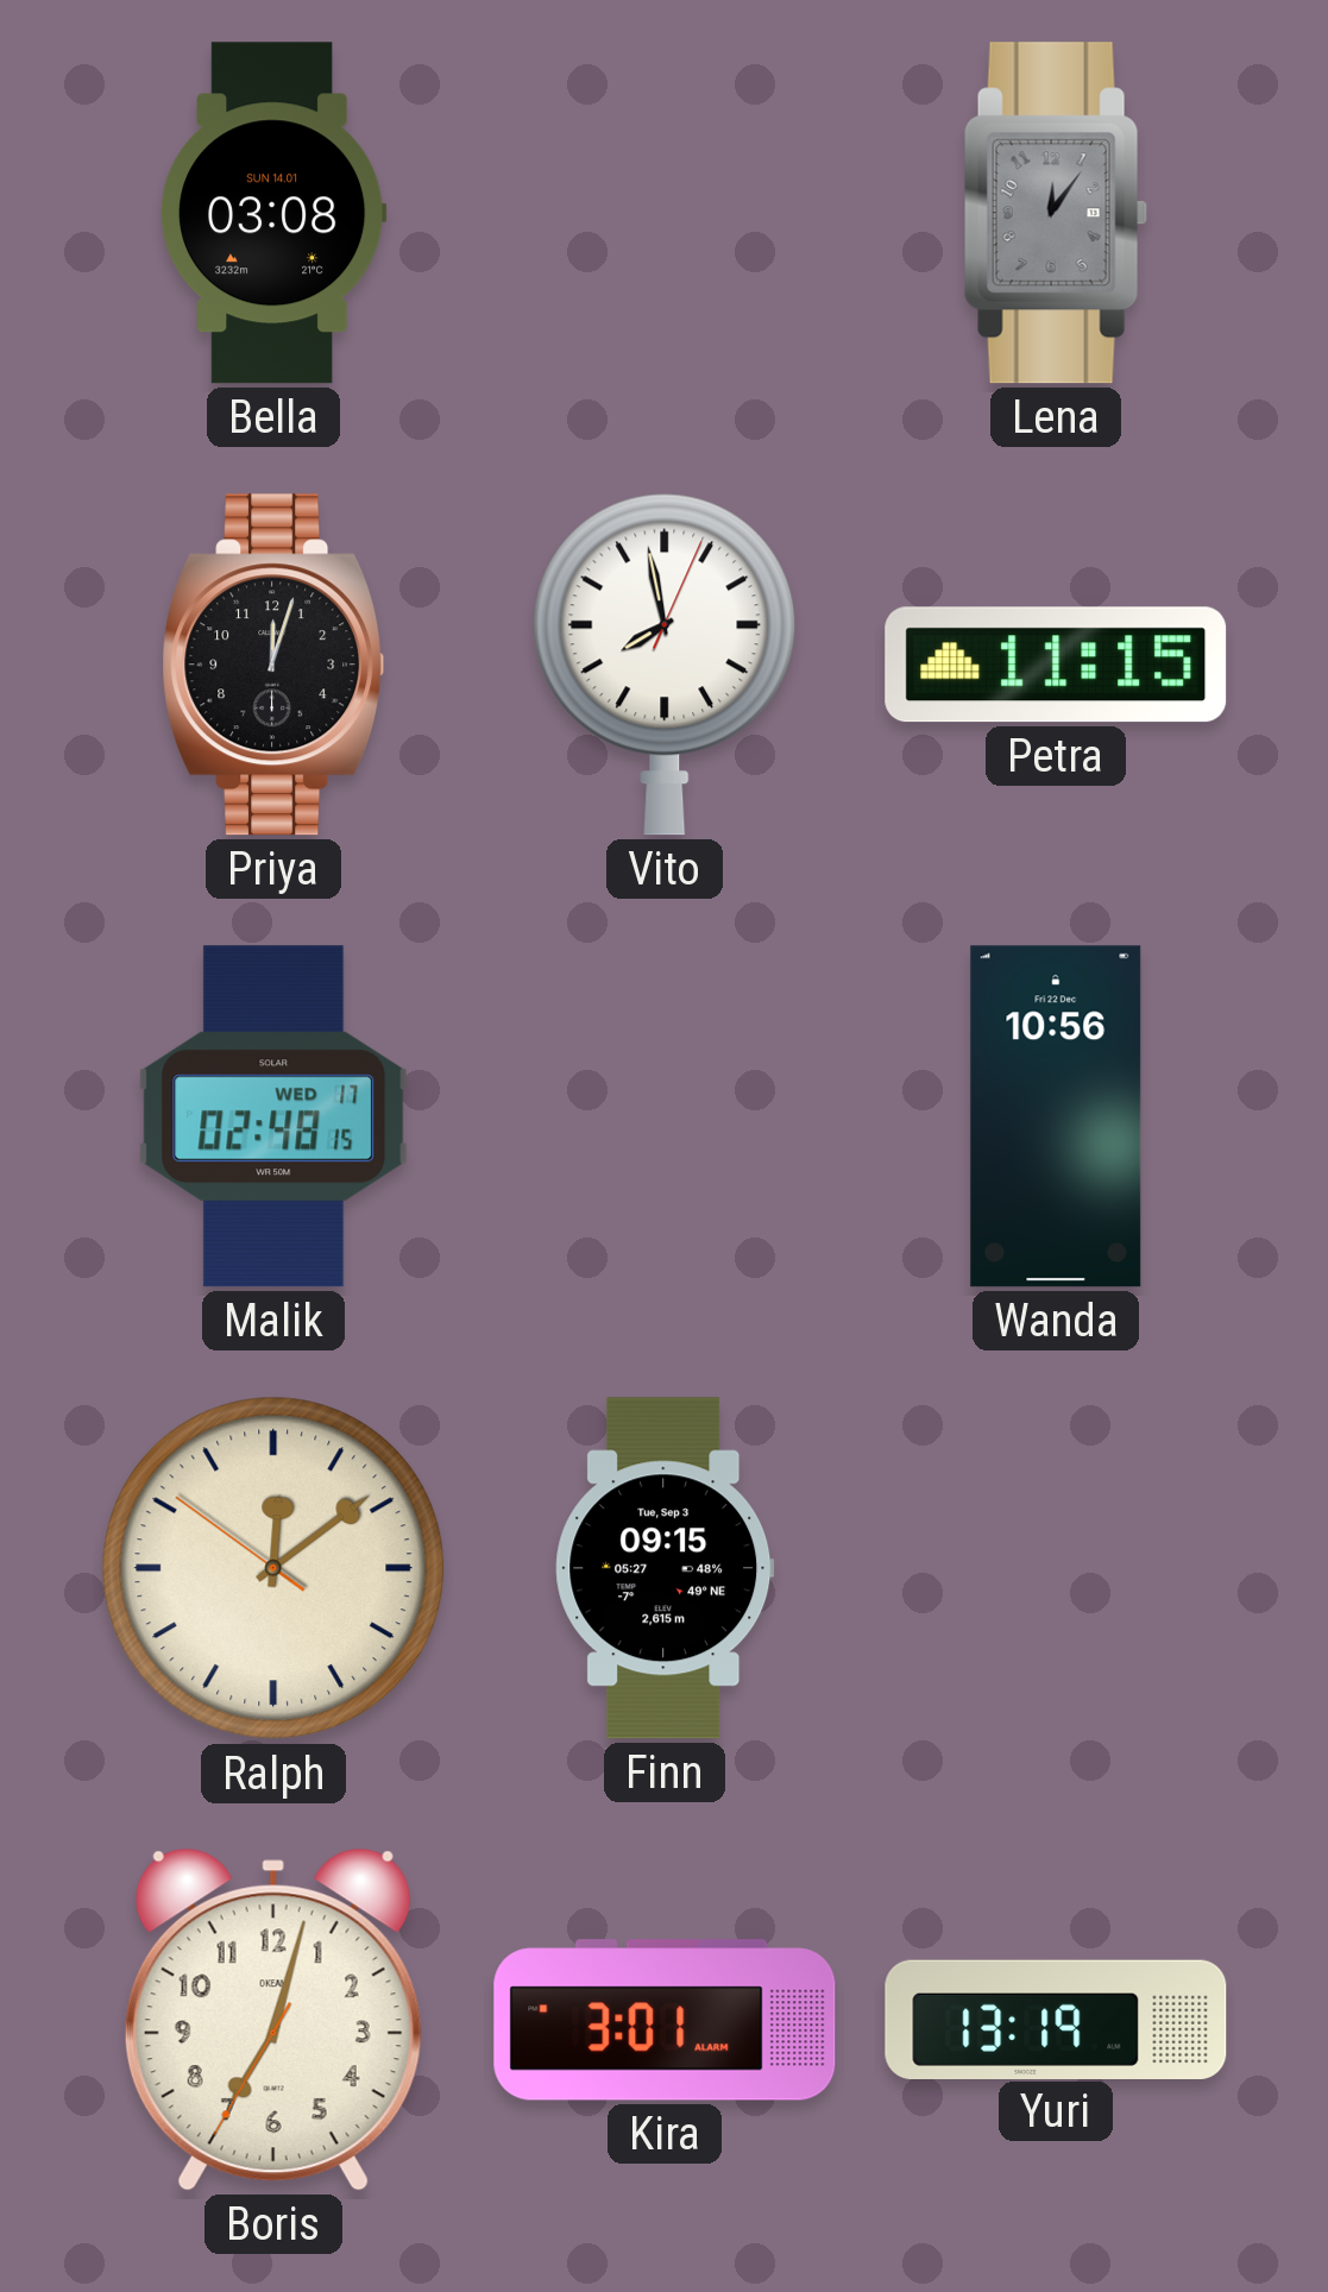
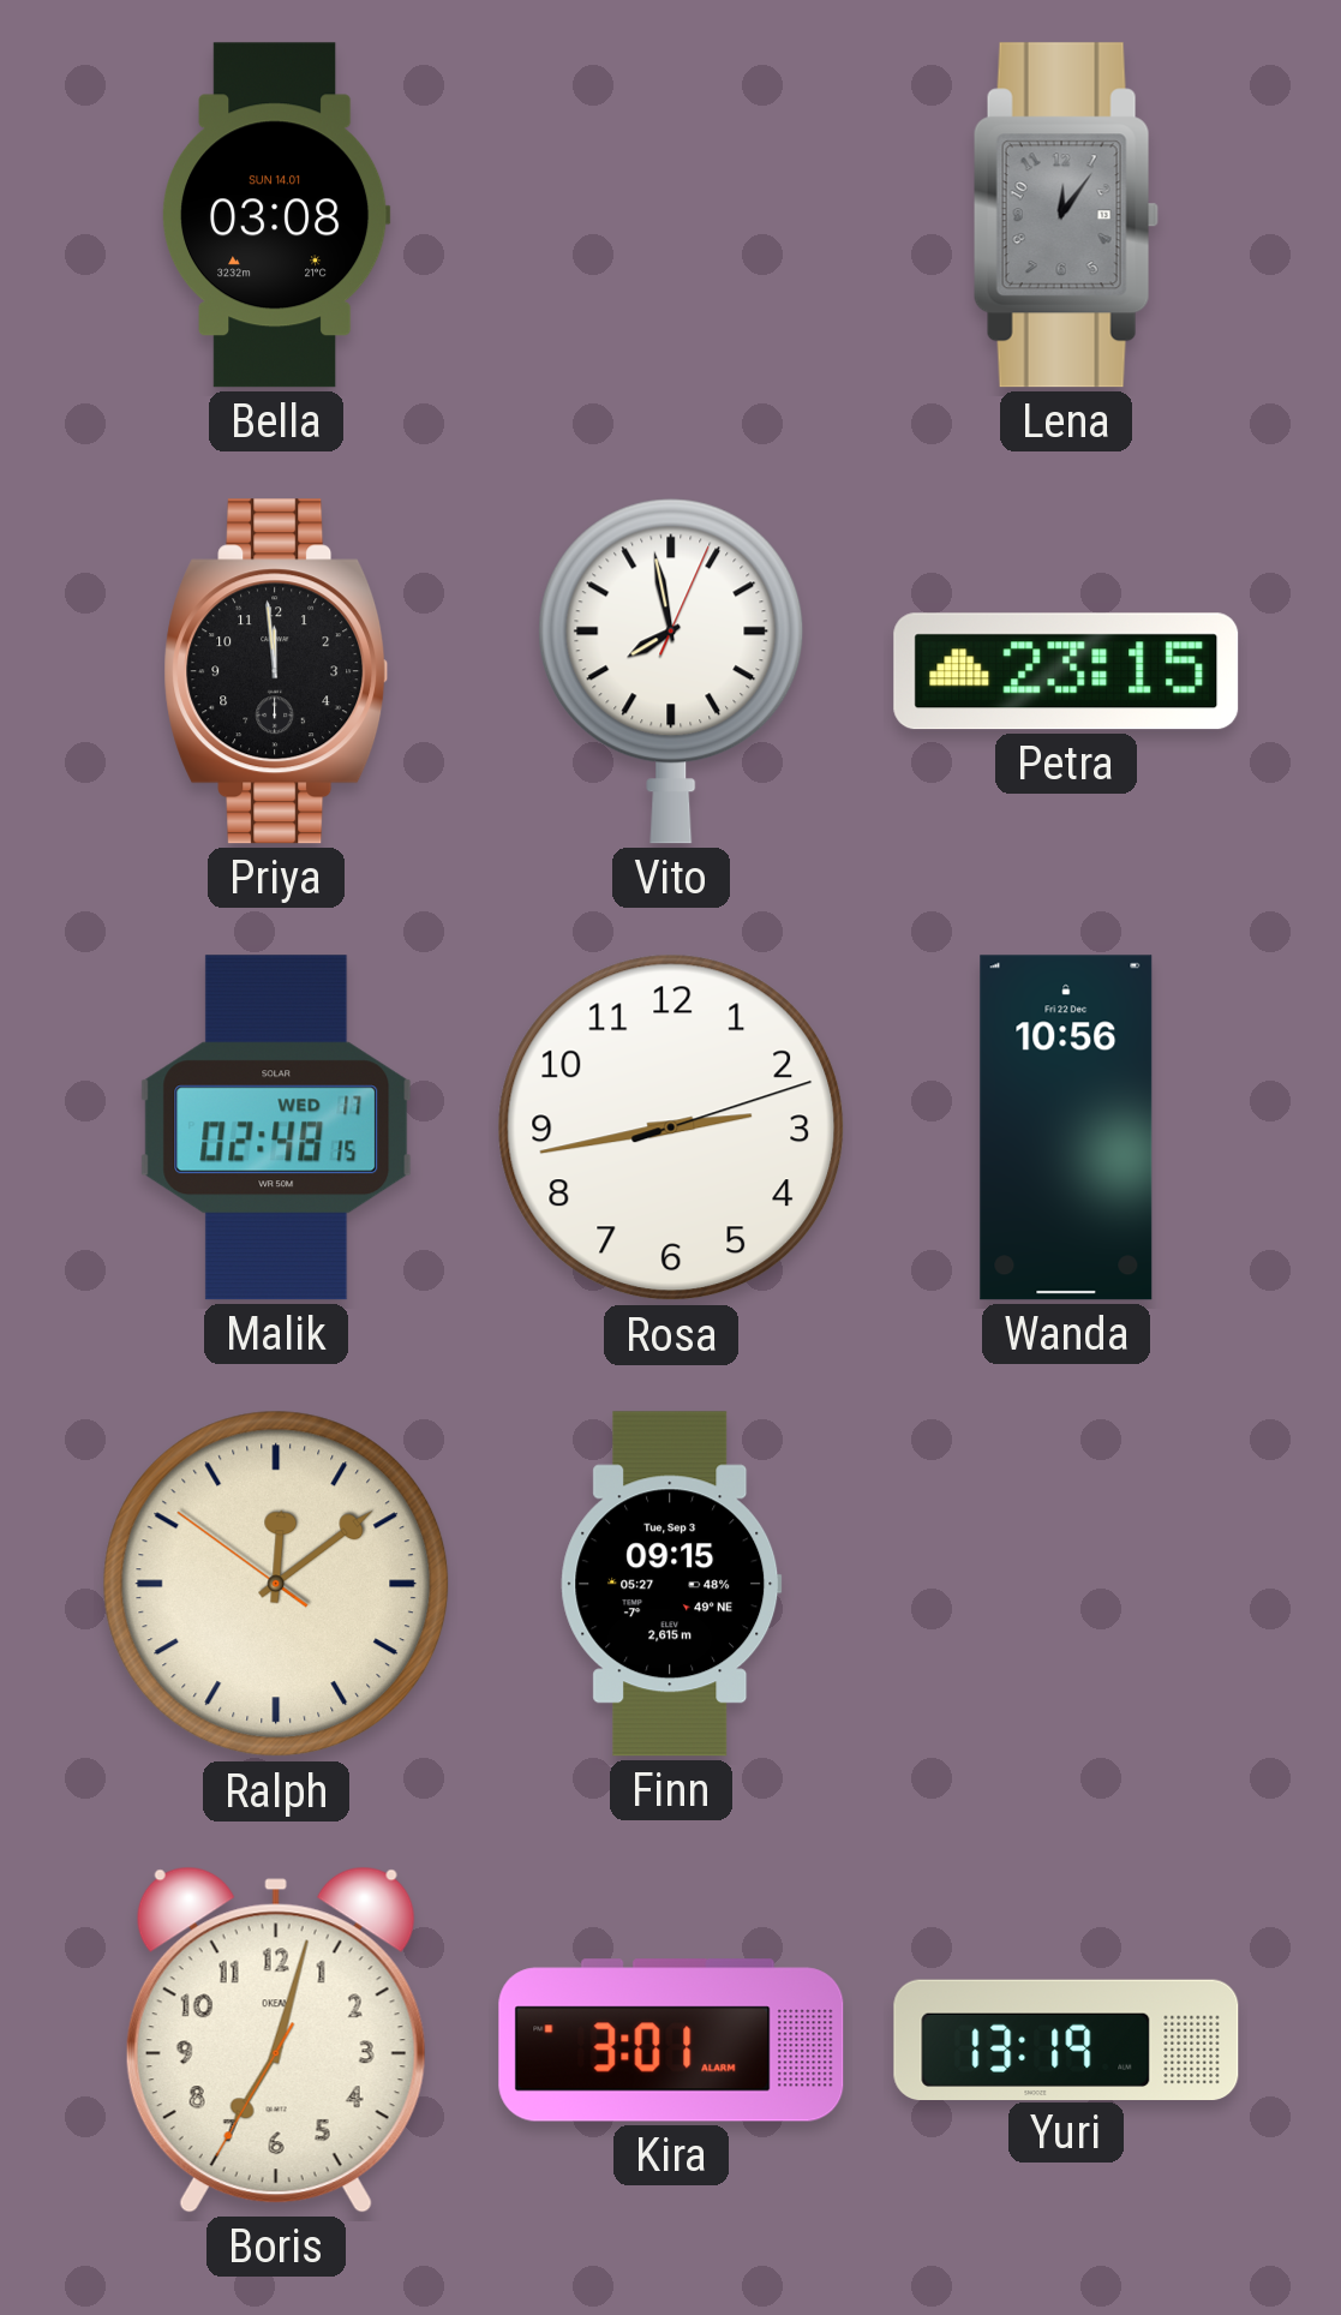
Priya: 12:03 -> 11:59
Petra: 11:15 -> 23:15
Rosa: none -> 2:43
